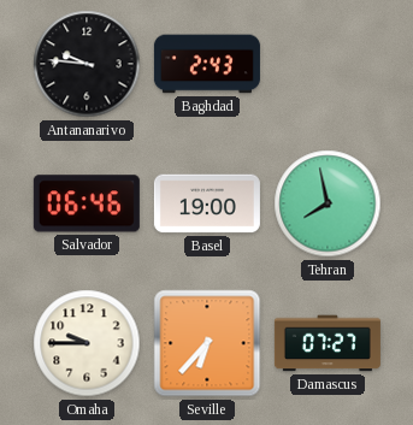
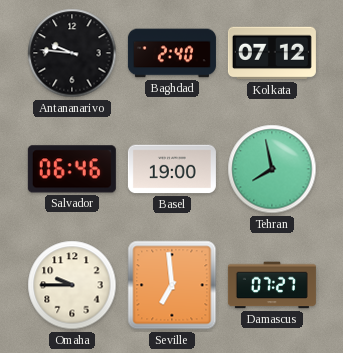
Baghdad: 2:43 -> 2:40
Kolkata: none -> 07:12
Seville: 6:37 -> 6:59
